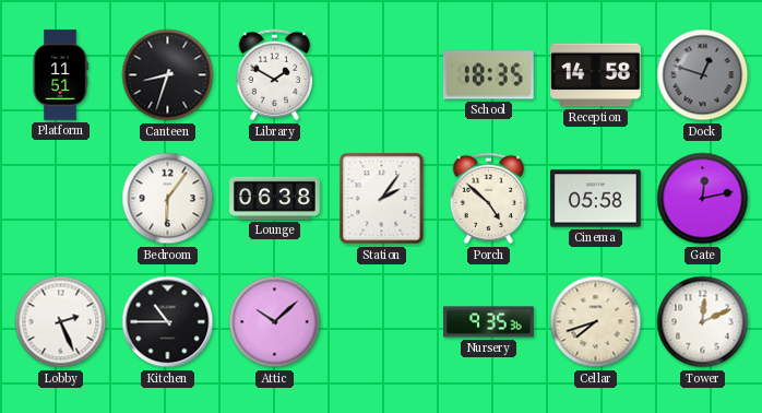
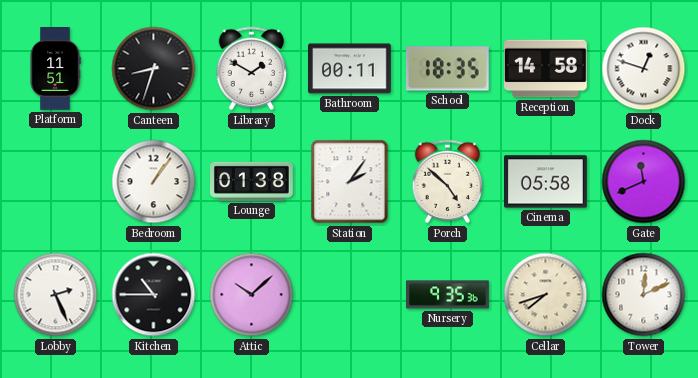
Bathroom: none -> 00:11
Dock dial: grey -> white
Bedroom: 6:06 -> 1:06
Lounge: 06:38 -> 01:38
Gate: 12:13 -> 11:41
